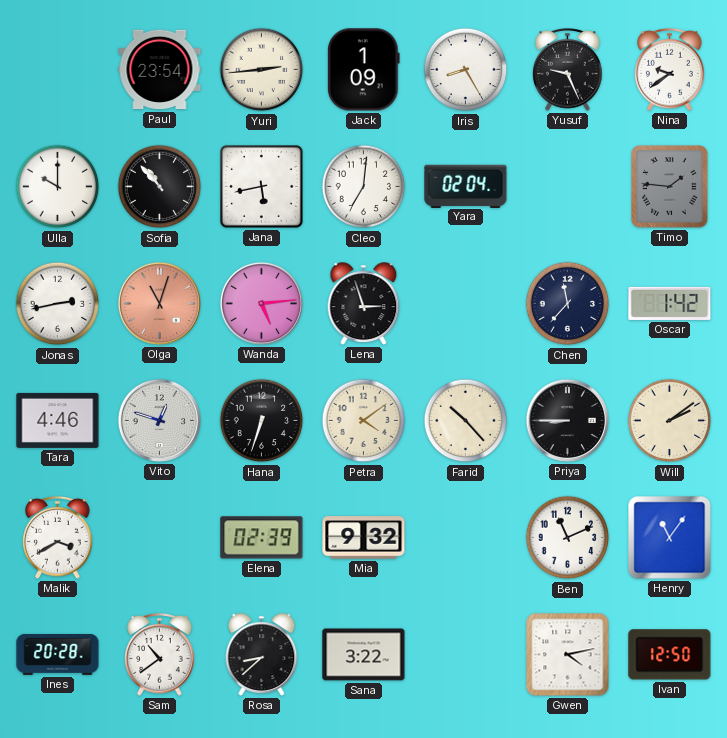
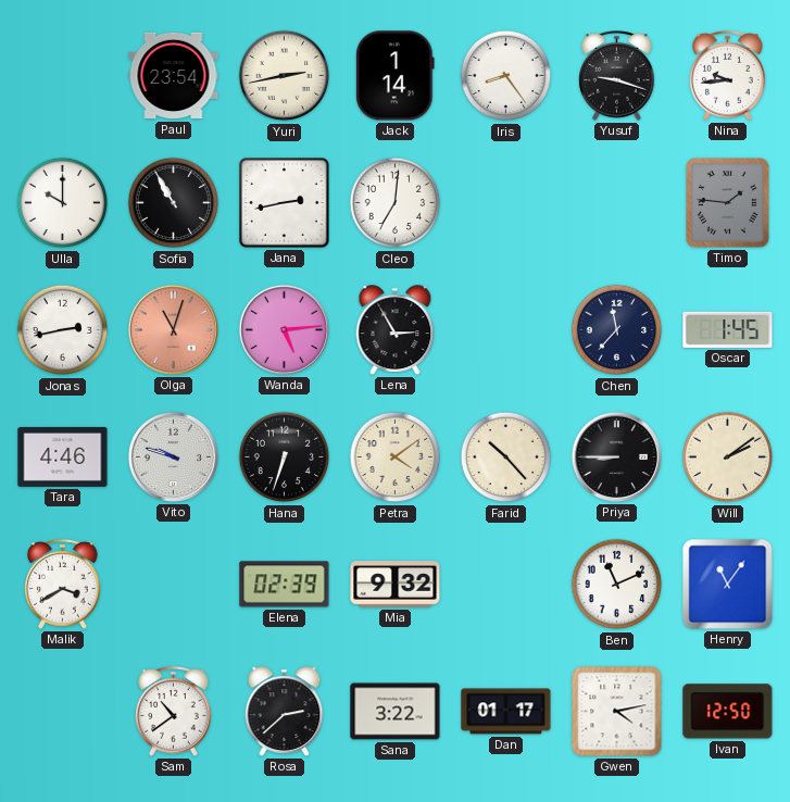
Yuri: 2:44 -> 2:43
Jack: 1:09 -> 1:14
Iris: 8:25 -> 8:24
Yusuf: 9:26 -> 9:18
Nina: 9:39 -> 9:44
Sofia: 10:53 -> 10:55
Jana: 5:43 -> 2:43
Yara: 02:04 -> none
Lena: 2:57 -> 2:55
Oscar: 1:42 -> 1:45
Vito: 12:48 -> 9:48
Ines: 20:28 -> none
Rosa: 8:38 -> 2:38
Dan: none -> 01:17
